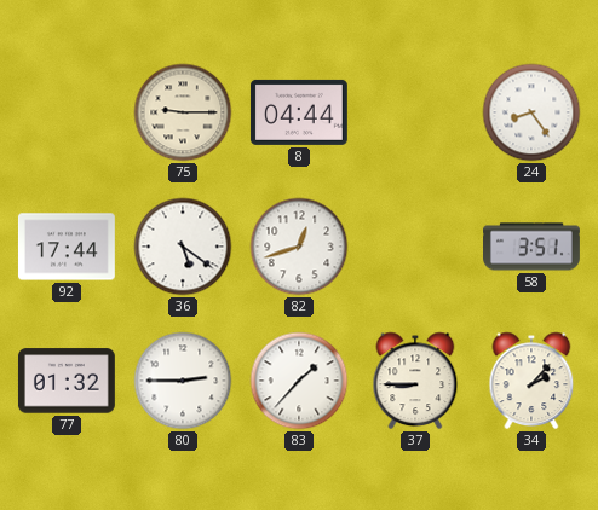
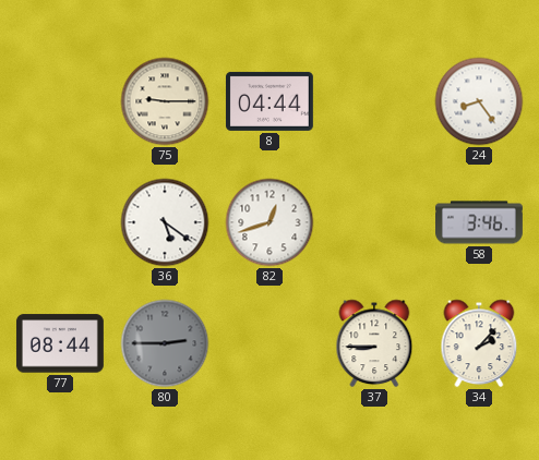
92: 17:44 -> none
58: 3:51 -> 3:46
77: 01:32 -> 08:44
80 dial: white -> grey
83: 1:37 -> none
